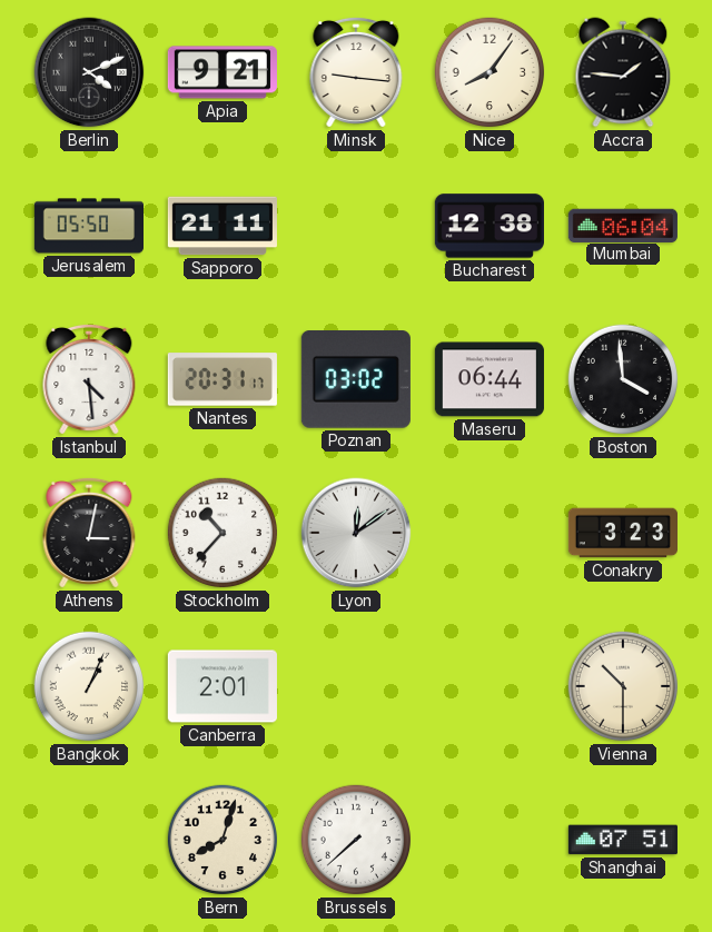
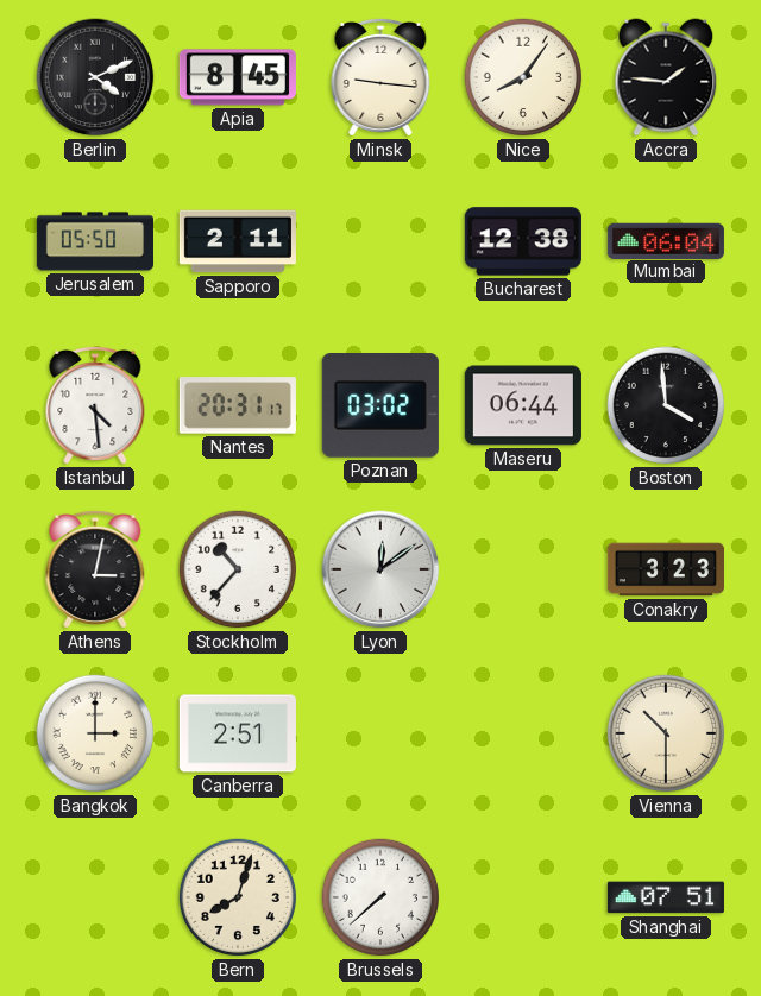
Apia: 9:21 -> 8:45
Sapporo: 21:11 -> 2:11
Bangkok: 1:04 -> 3:00
Canberra: 2:01 -> 2:51
